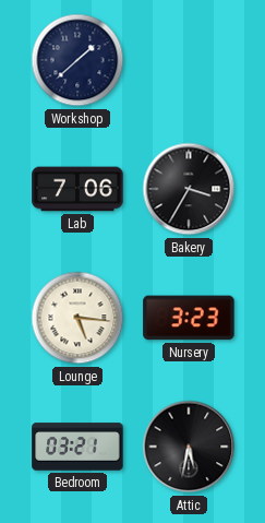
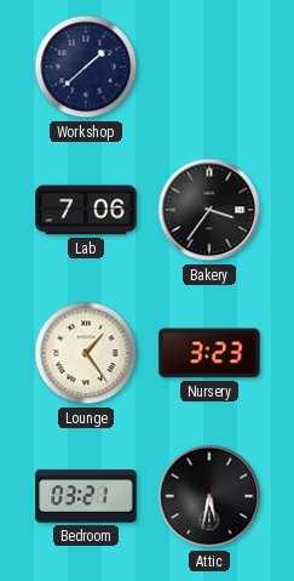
Bakery: 3:35 -> 3:36
Lounge: 5:16 -> 1:24
